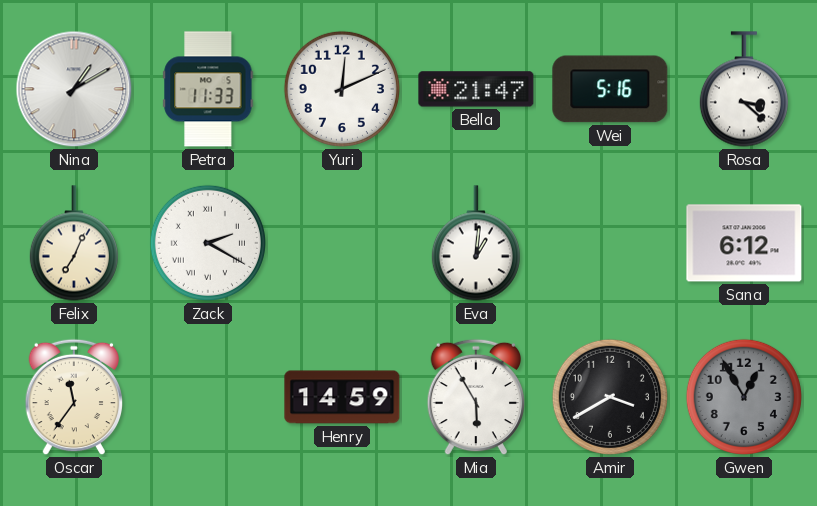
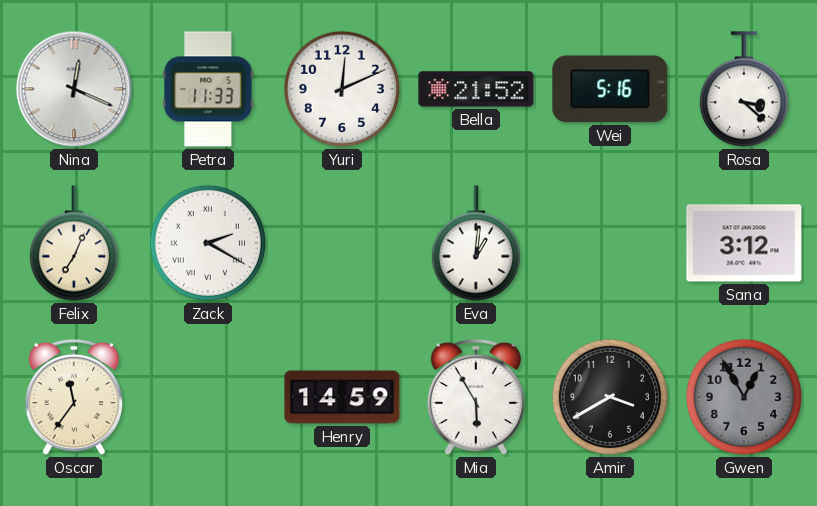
Nina: 1:10 -> 12:19
Bella: 21:47 -> 21:52
Sana: 6:12 -> 3:12
